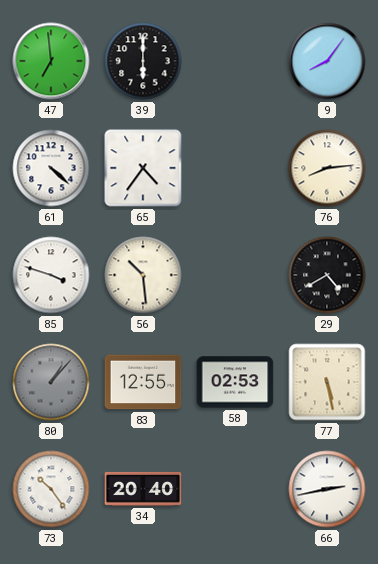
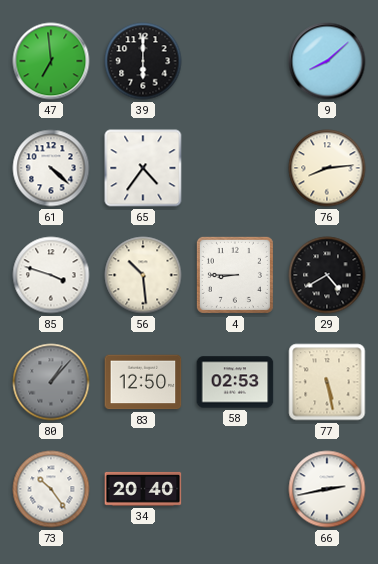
9: 8:06 -> 8:08
4: none -> 8:45
83: 12:55 -> 12:50
